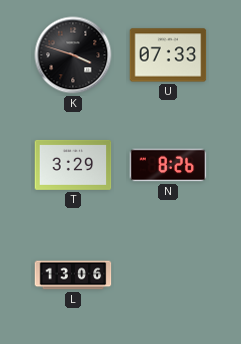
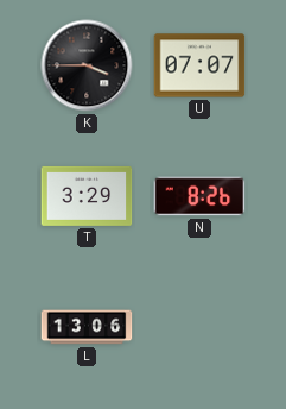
K: 3:48 -> 3:45
U: 07:33 -> 07:07
